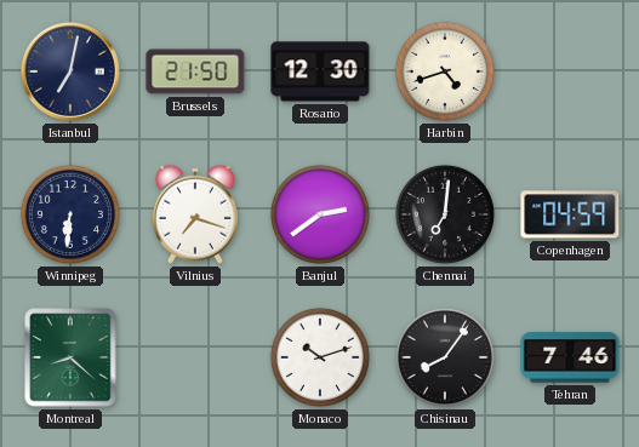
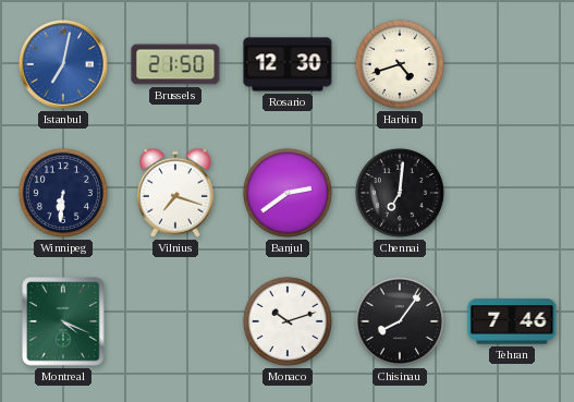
Istanbul dial: navy -> blue
Copenhagen: 04:59 -> none
Montreal: 8:22 -> 4:19
